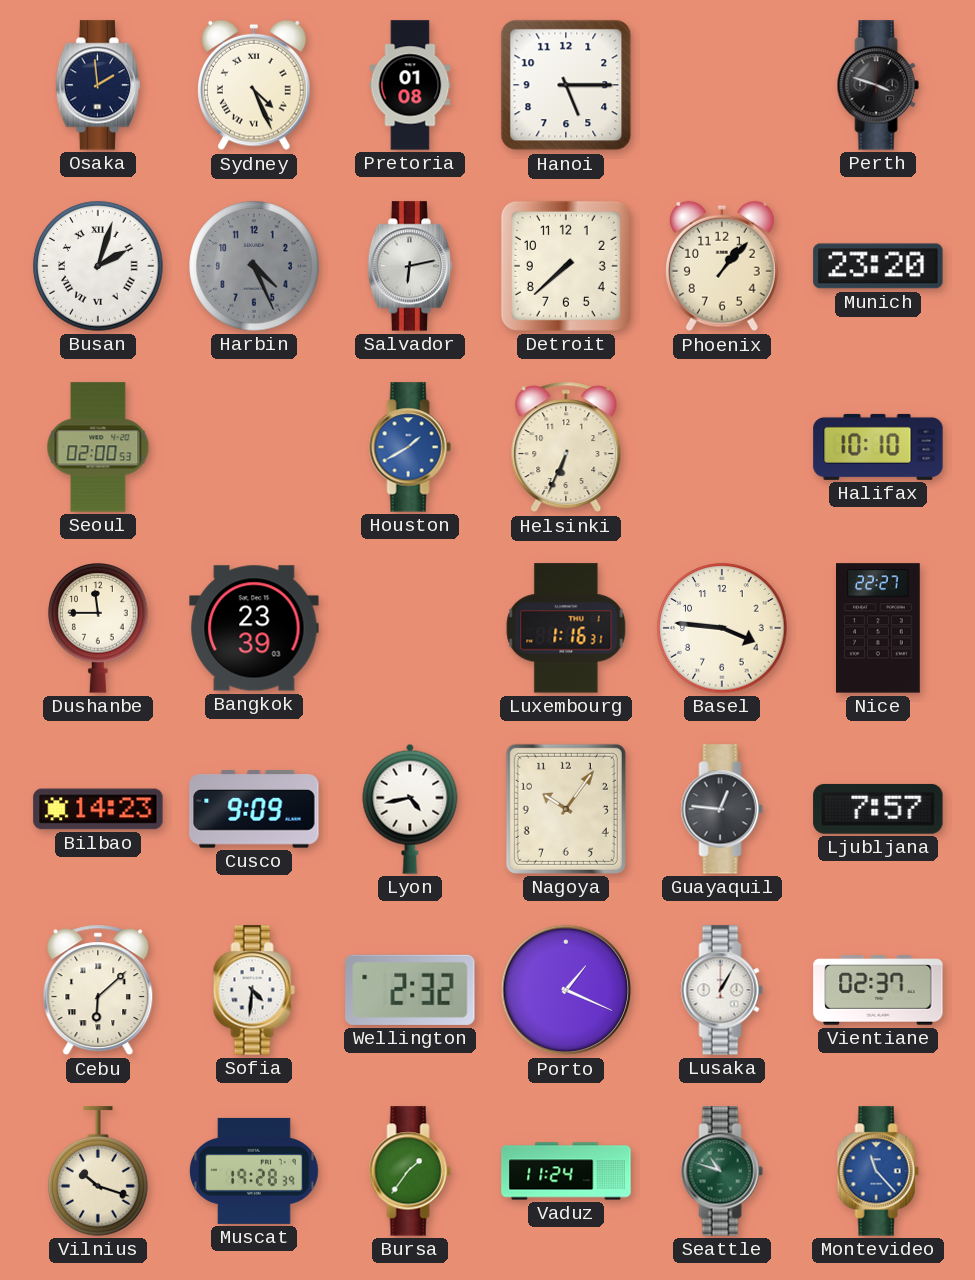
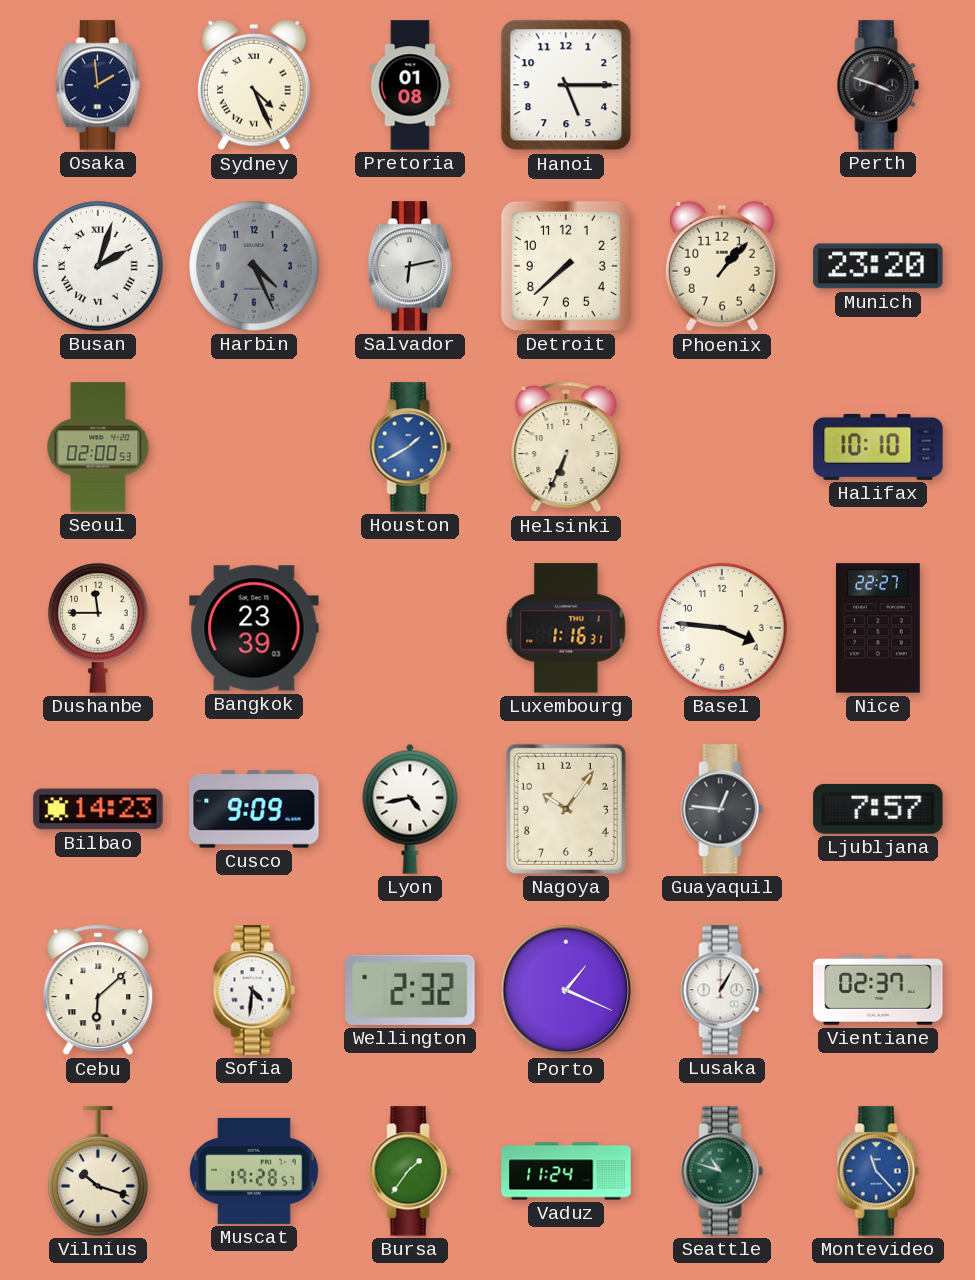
Muscat: 19:28:39 -> 19:28:57
